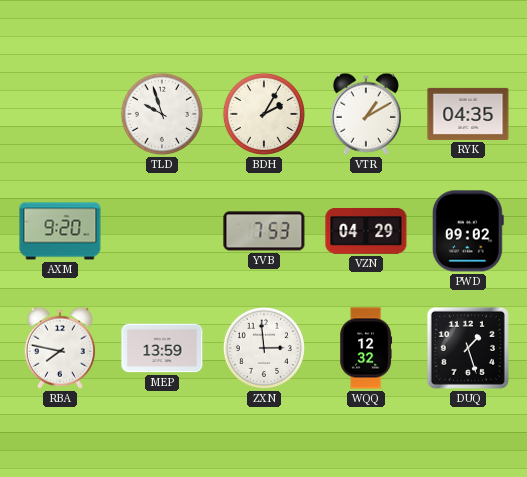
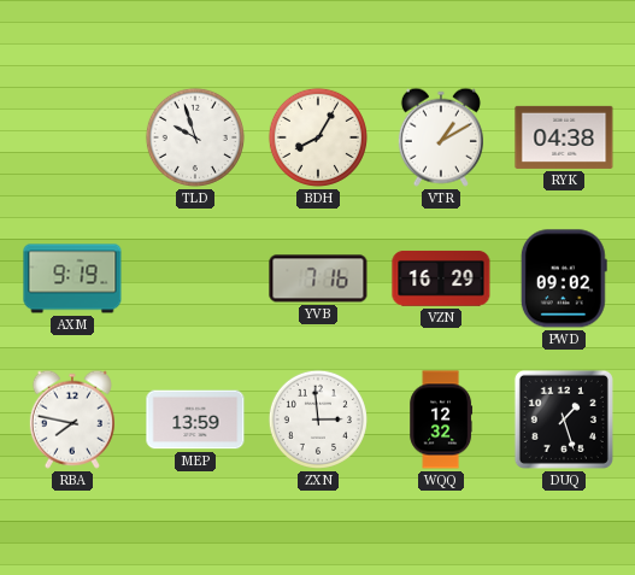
BDH: 2:05 -> 8:05
RYK: 04:35 -> 04:38
AXM: 9:20 -> 9:19
YVB: 7:53 -> 7:16
VZN: 04:29 -> 16:29
